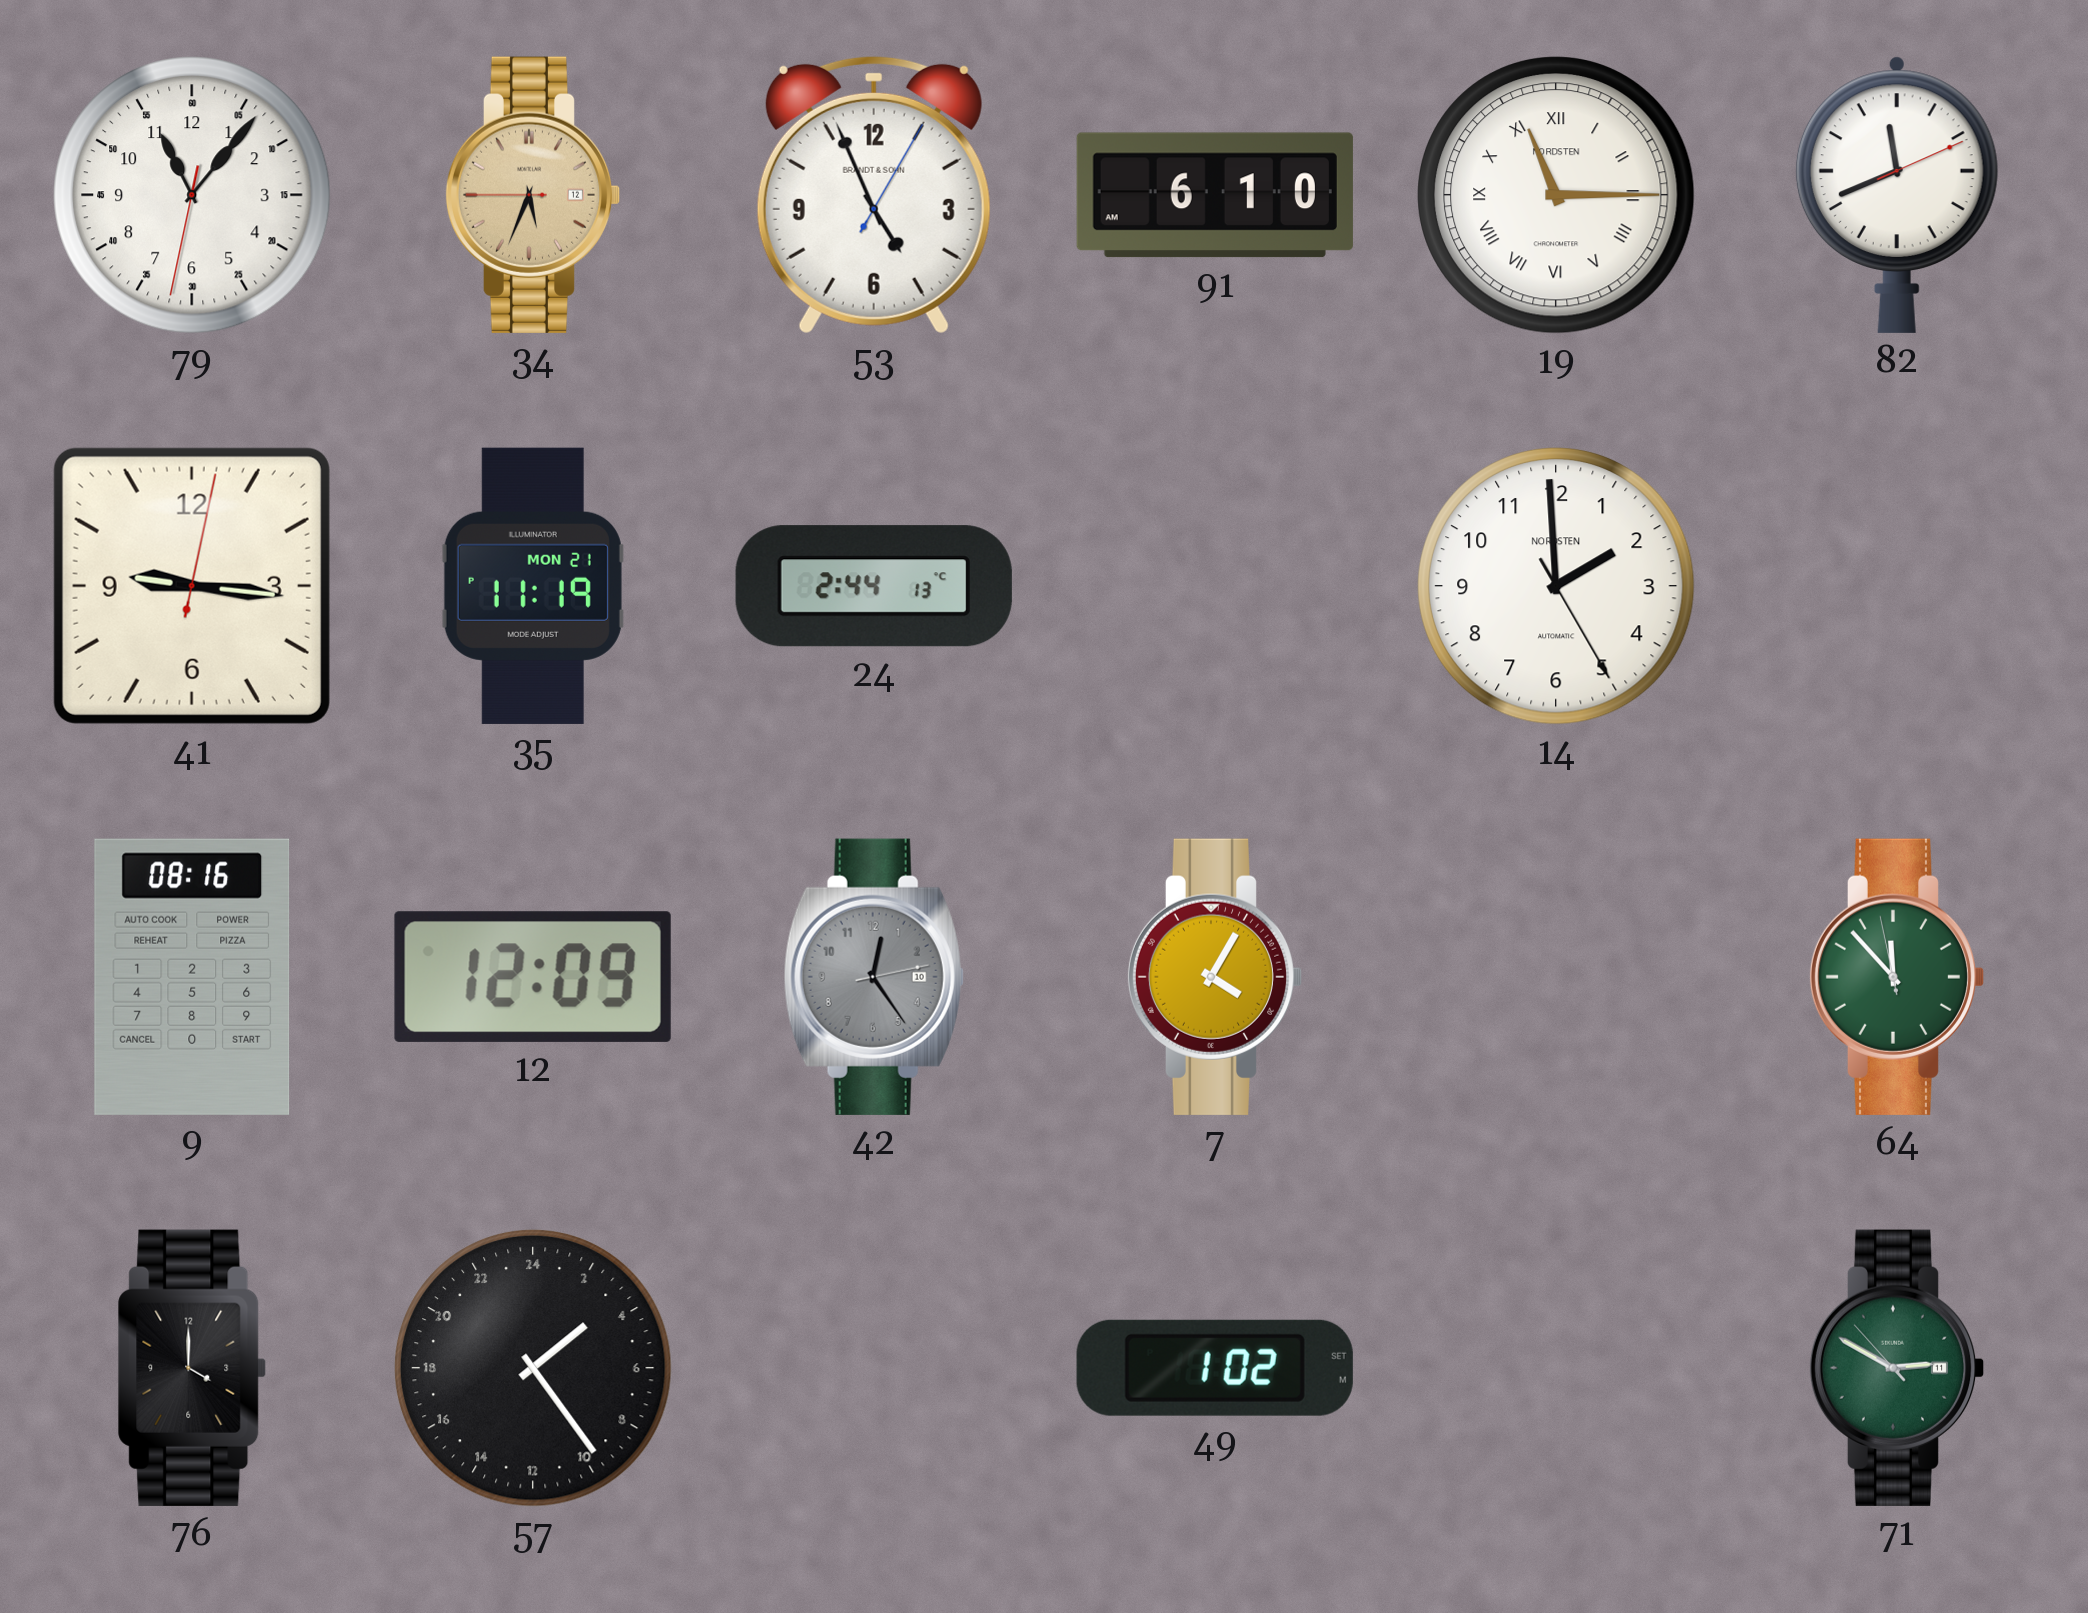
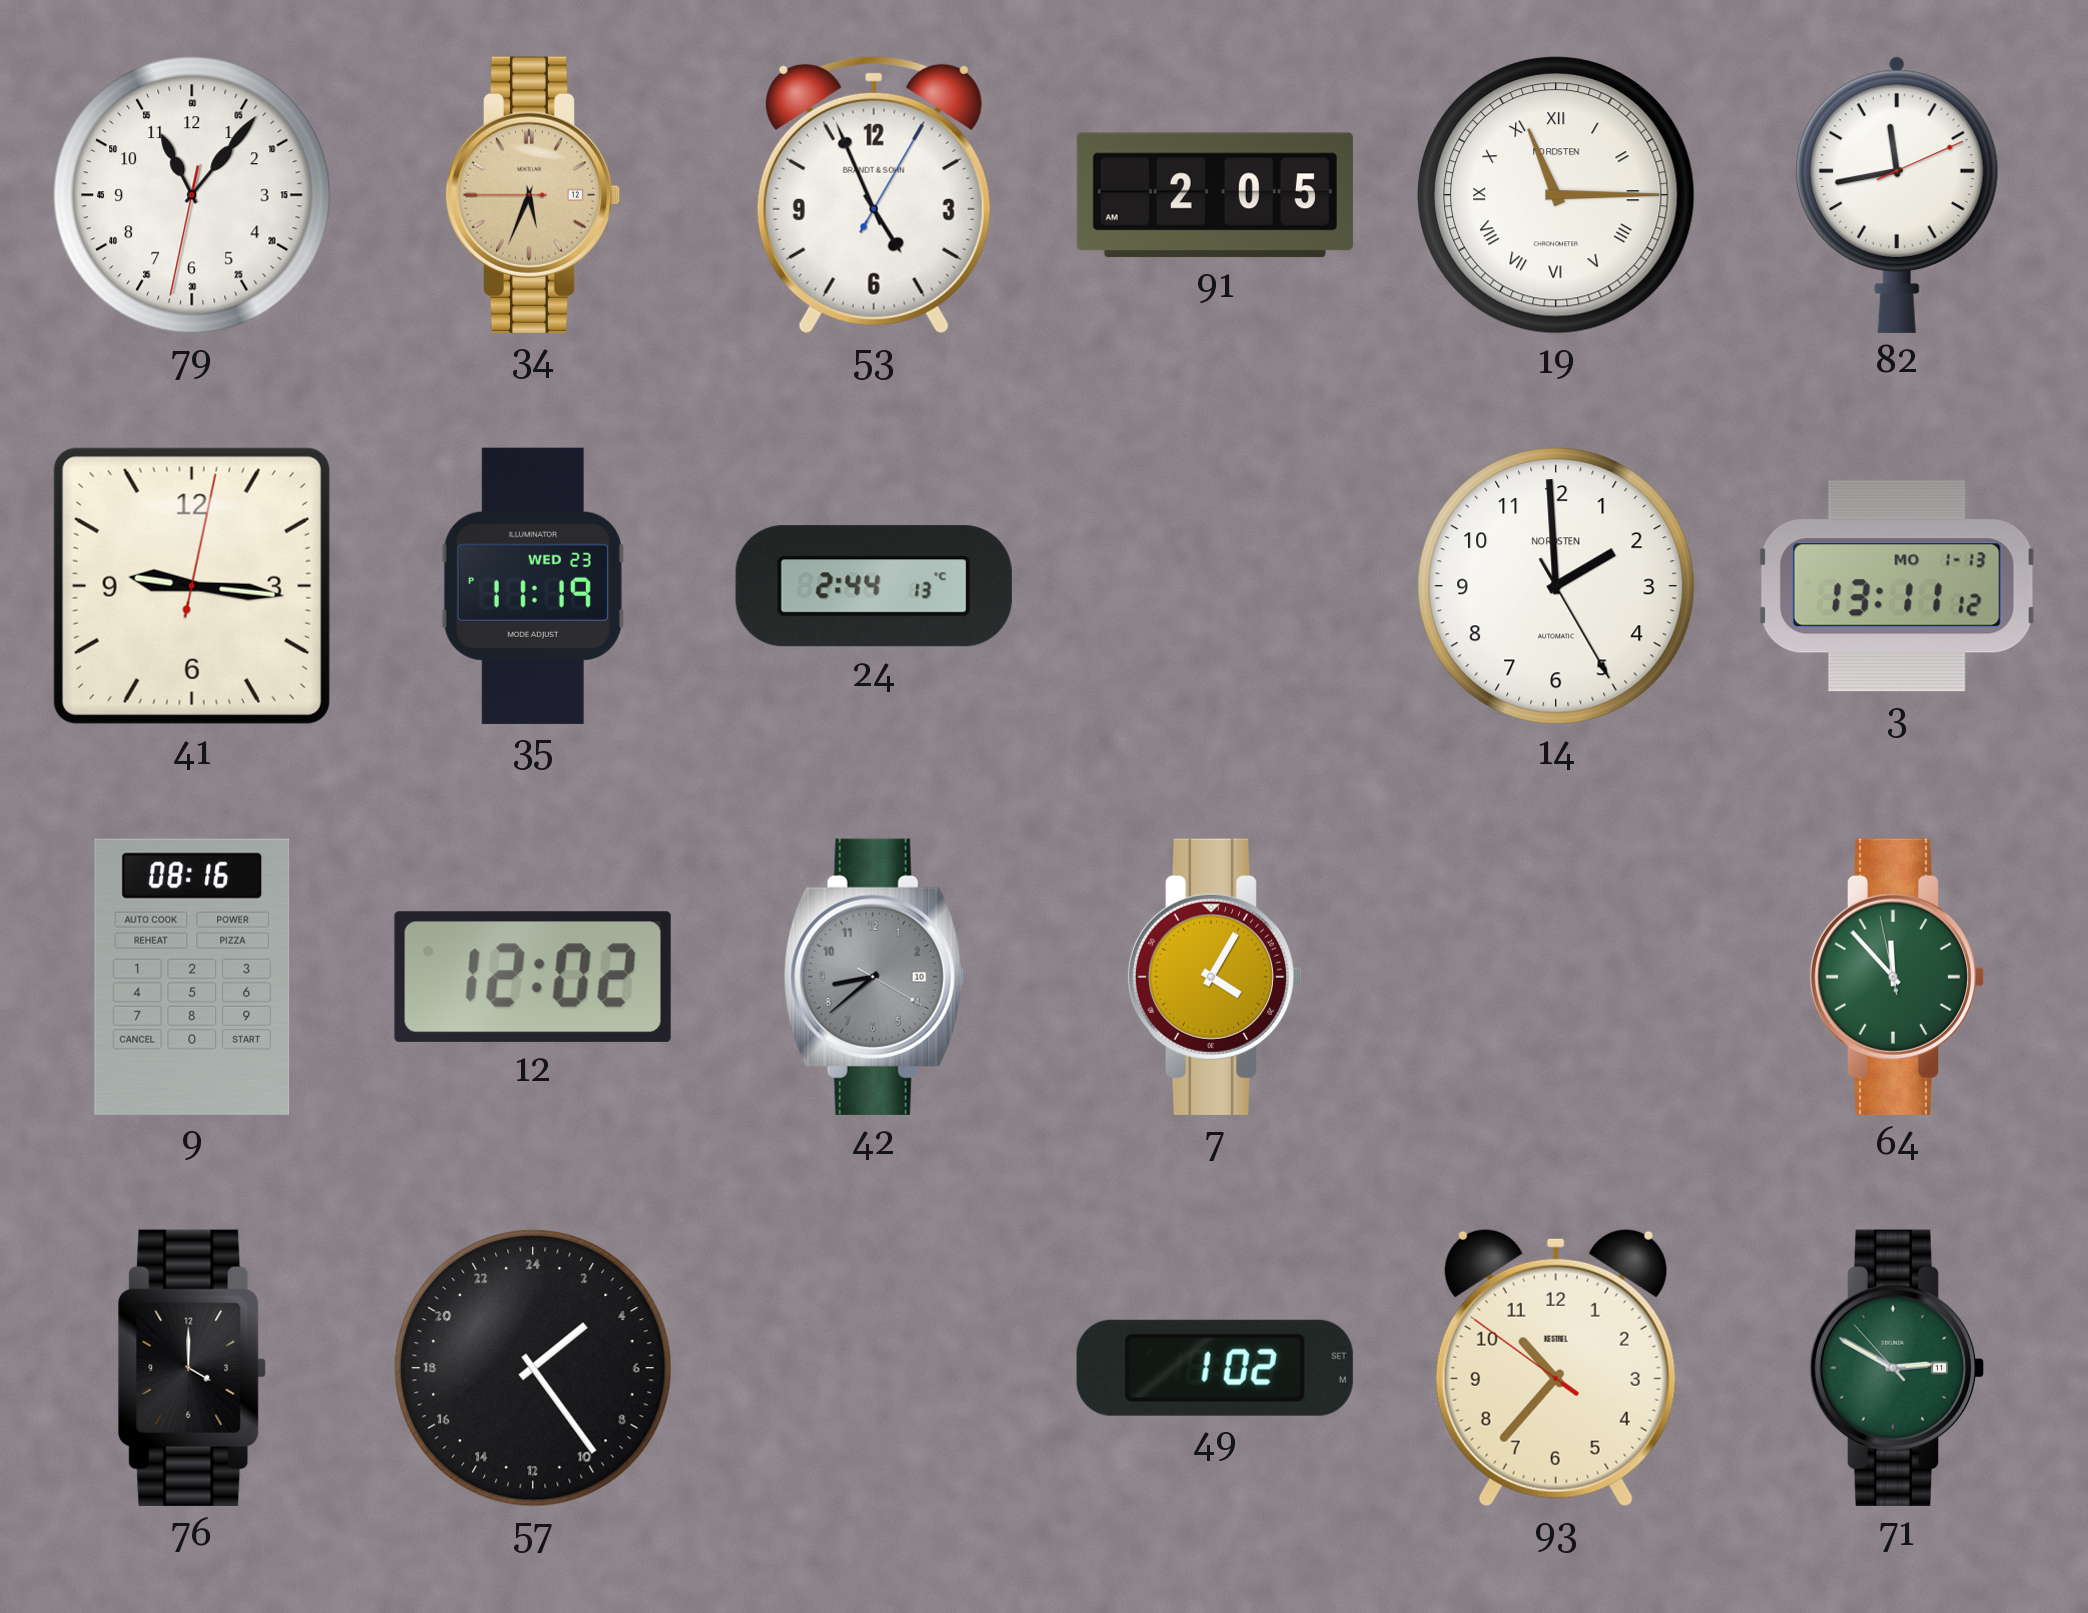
91: 6:10 -> 2:05
82: 11:41 -> 11:43
35 date: MON 21 -> WED 23
3: none -> 13:11
12: 12:09 -> 12:02
42: 12:24 -> 8:38
93: none -> 10:36
